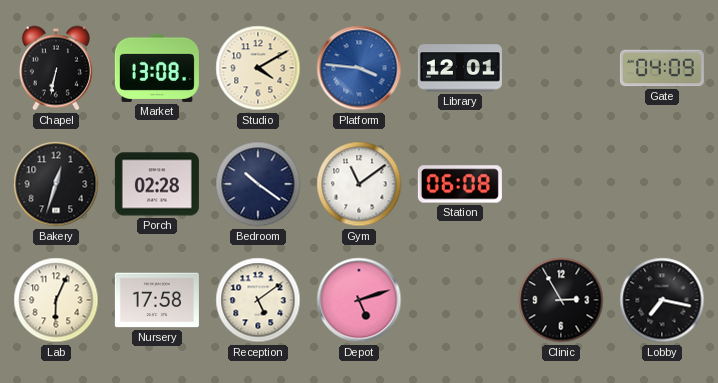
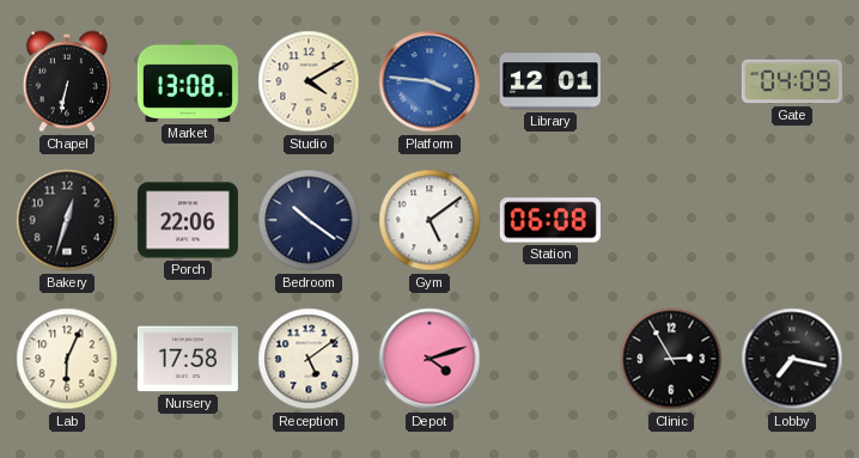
Porch: 02:28 -> 22:06
Gym: 11:09 -> 5:09
Depot: 5:12 -> 4:12
